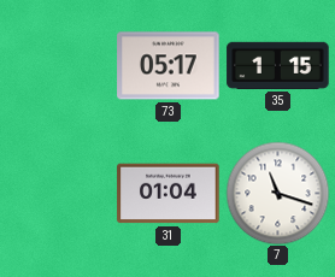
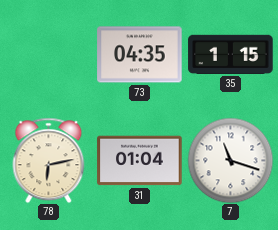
73: 05:17 -> 04:35
78: none -> 6:13
